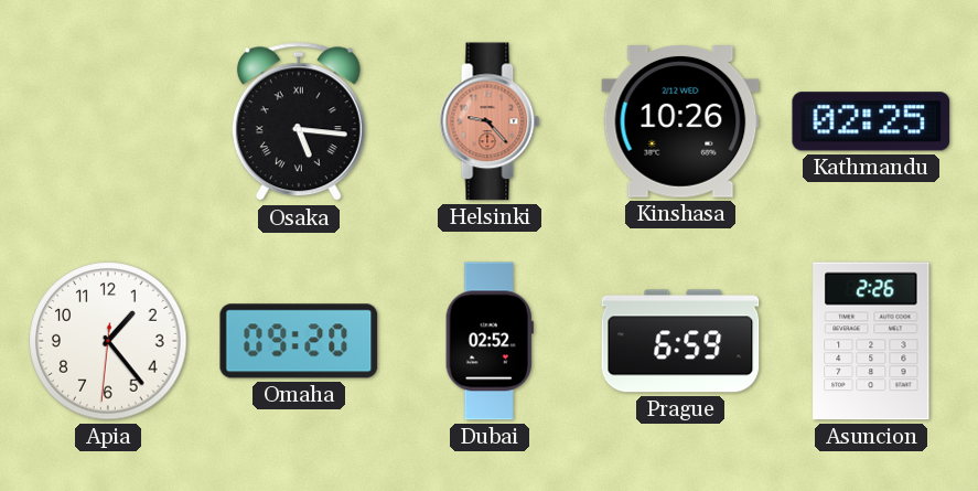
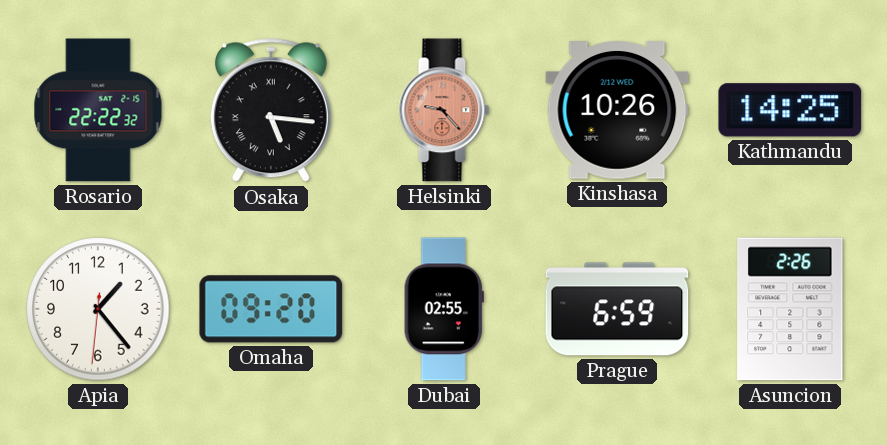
Rosario: none -> 22:22
Kathmandu: 02:25 -> 14:25
Dubai: 02:52 -> 02:55
